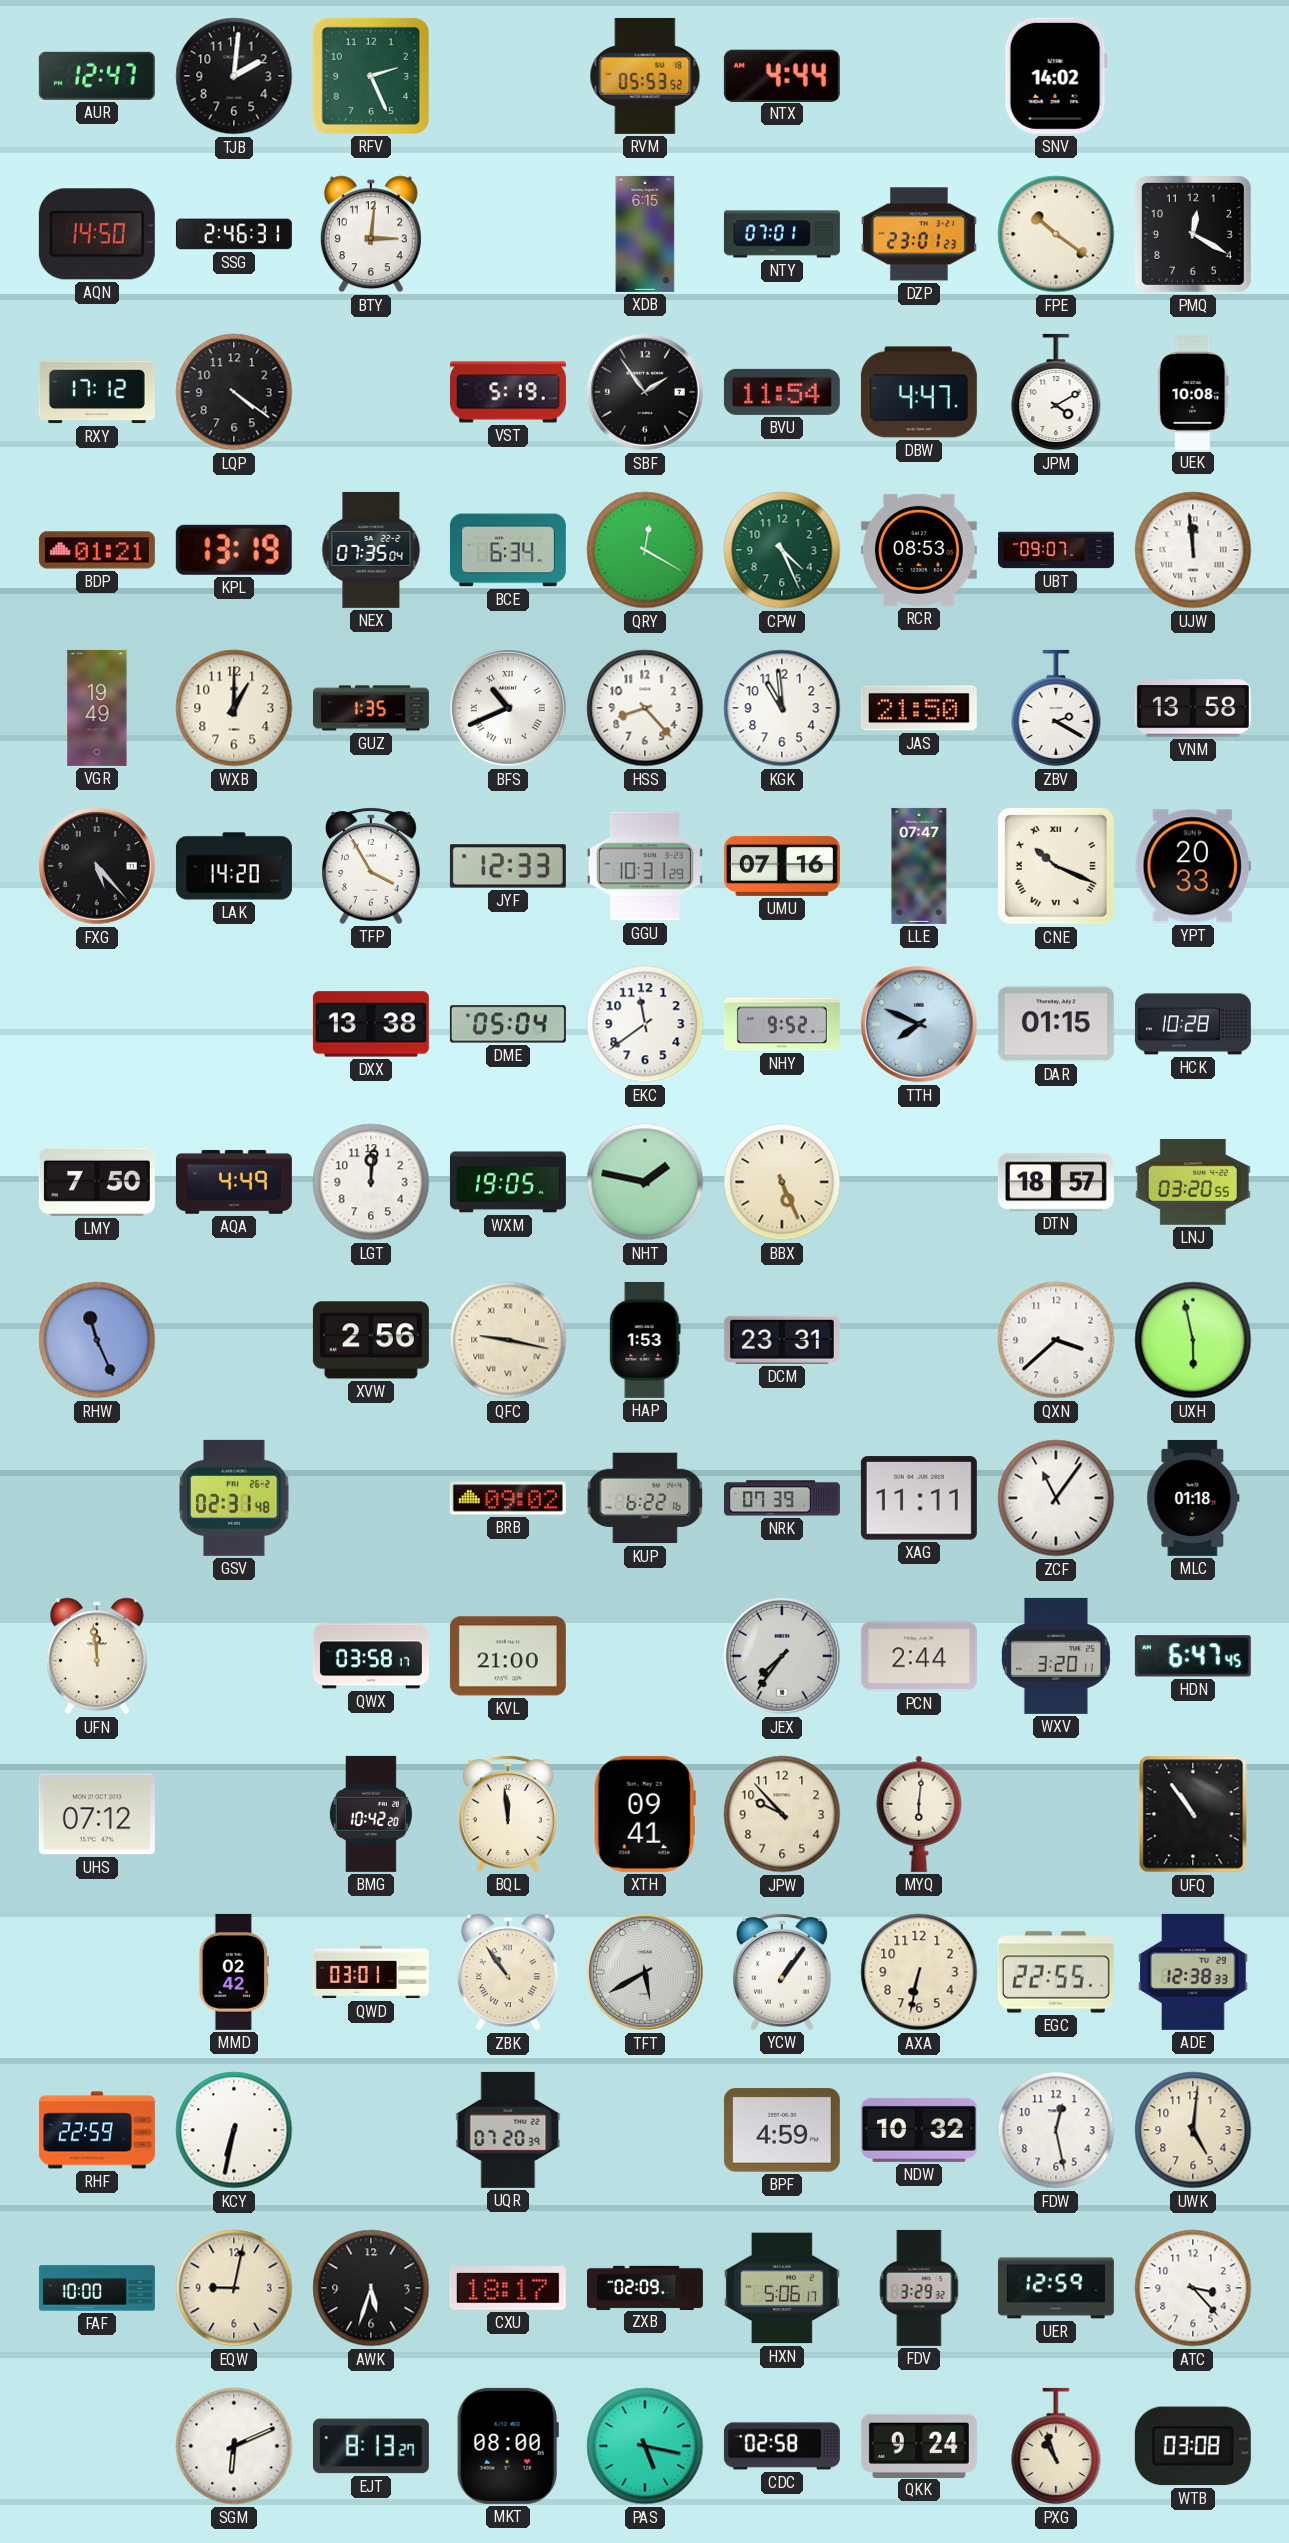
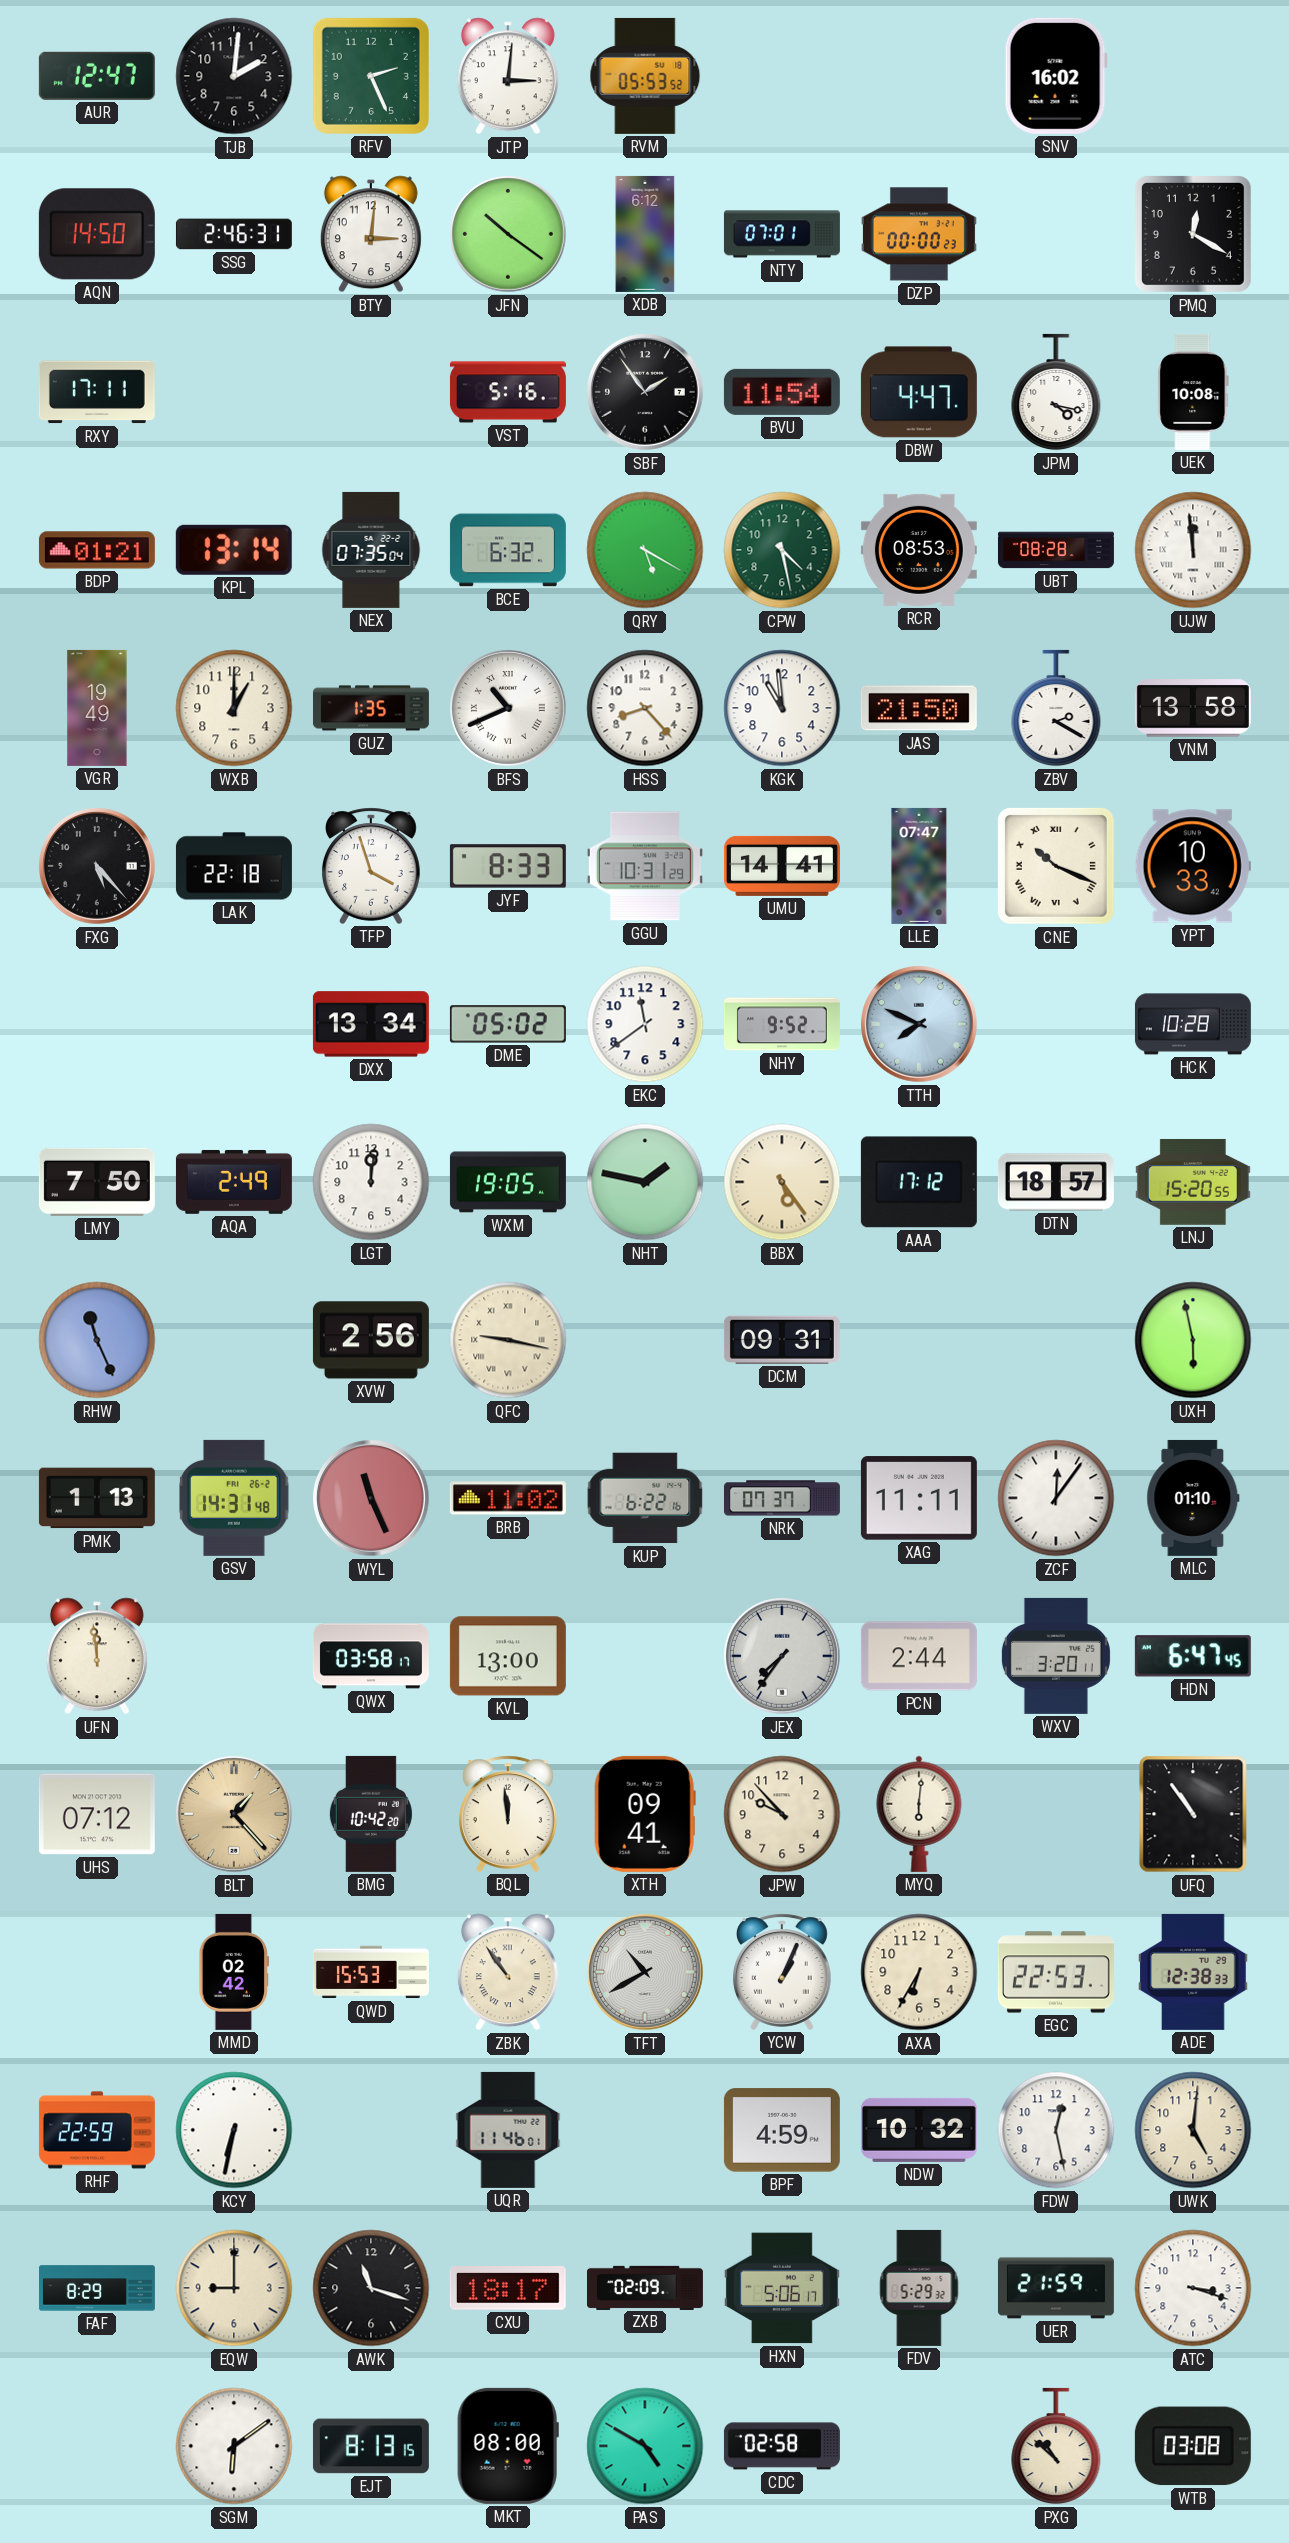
JTP: none -> 3:01
NTX: 4:44 -> none
SNV: 14:02 -> 16:02
JFN: none -> 10:21
XDB: 6:15 -> 6:12
DZP: 23:01 -> 00:00
FPE: 10:21 -> none
RXY: 17:12 -> 17:11
LQP: 4:21 -> none
VST: 5:19 -> 5:16
JPM: 4:10 -> 4:17
KPL: 13:19 -> 13:14
BCE: 6:34 -> 6:32
QRY: 12:20 -> 5:20
CPW: 4:26 -> 4:28
UBT: 09:07 -> 08:28
LAK: 14:20 -> 22:18
TFP: 3:55 -> 3:57
JYF: 12:33 -> 8:33
UMU: 07:16 -> 14:41
YPT: 20:33 -> 10:33
DXX: 13:38 -> 13:34
DME: 05:04 -> 05:02
DAR: 01:15 -> none
AQA: 4:49 -> 2:49
BBX: 5:26 -> 5:24
AAA: none -> 17:12
LNJ: 03:20 -> 15:20
HAP: 1:53 -> none
DCM: 23:31 -> 09:31
QXN: 3:38 -> none
PMK: none -> 1:13
GSV: 02:31 -> 14:31
WYL: none -> 11:26
BRB: 09:02 -> 11:02
NRK: 07:39 -> 07:37
ZCF: 11:06 -> 12:06
MLC: 01:18 -> 01:10
KVL: 21:00 -> 13:00
BLT: none -> 1:23
QWD: 03:01 -> 15:53
TFT: 5:40 -> 10:40
YCW: 1:06 -> 1:04
AXA: 6:32 -> 6:35
EGC: 22:55 -> 22:53
UQR: 07:20 -> 11:46
FAF: 10:00 -> 8:29
EQW: 9:02 -> 9:00
AWK: 5:33 -> 11:18
FDV: 3:29 -> 5:29
UER: 12:59 -> 21:59
ATC: 3:23 -> 3:18
SGM: 6:11 -> 6:09
EJT: 8:13:27 -> 8:13:15
PAS: 5:17 -> 4:50
QKK: 9:24 -> none
PXG: 10:57 -> 10:52
